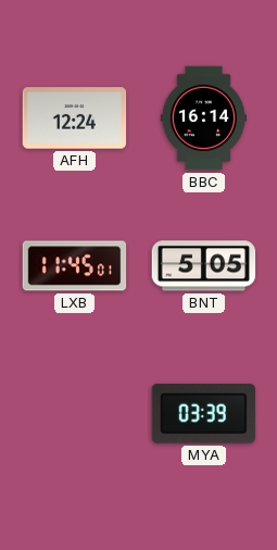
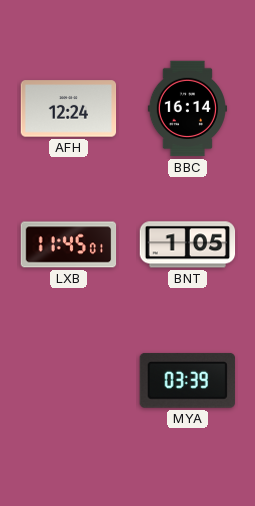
BNT: 5:05 -> 1:05
